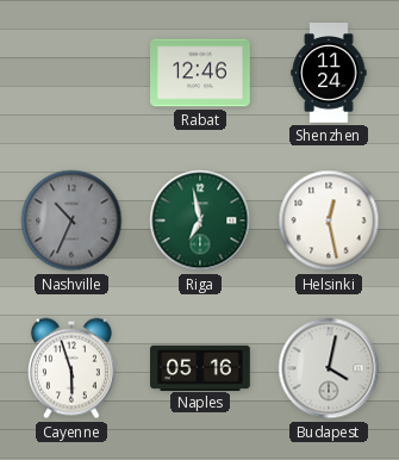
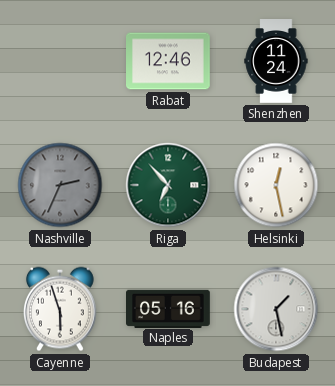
Nashville: 10:34 -> 2:34
Riga: 6:58 -> 6:53
Budapest: 4:02 -> 1:28
